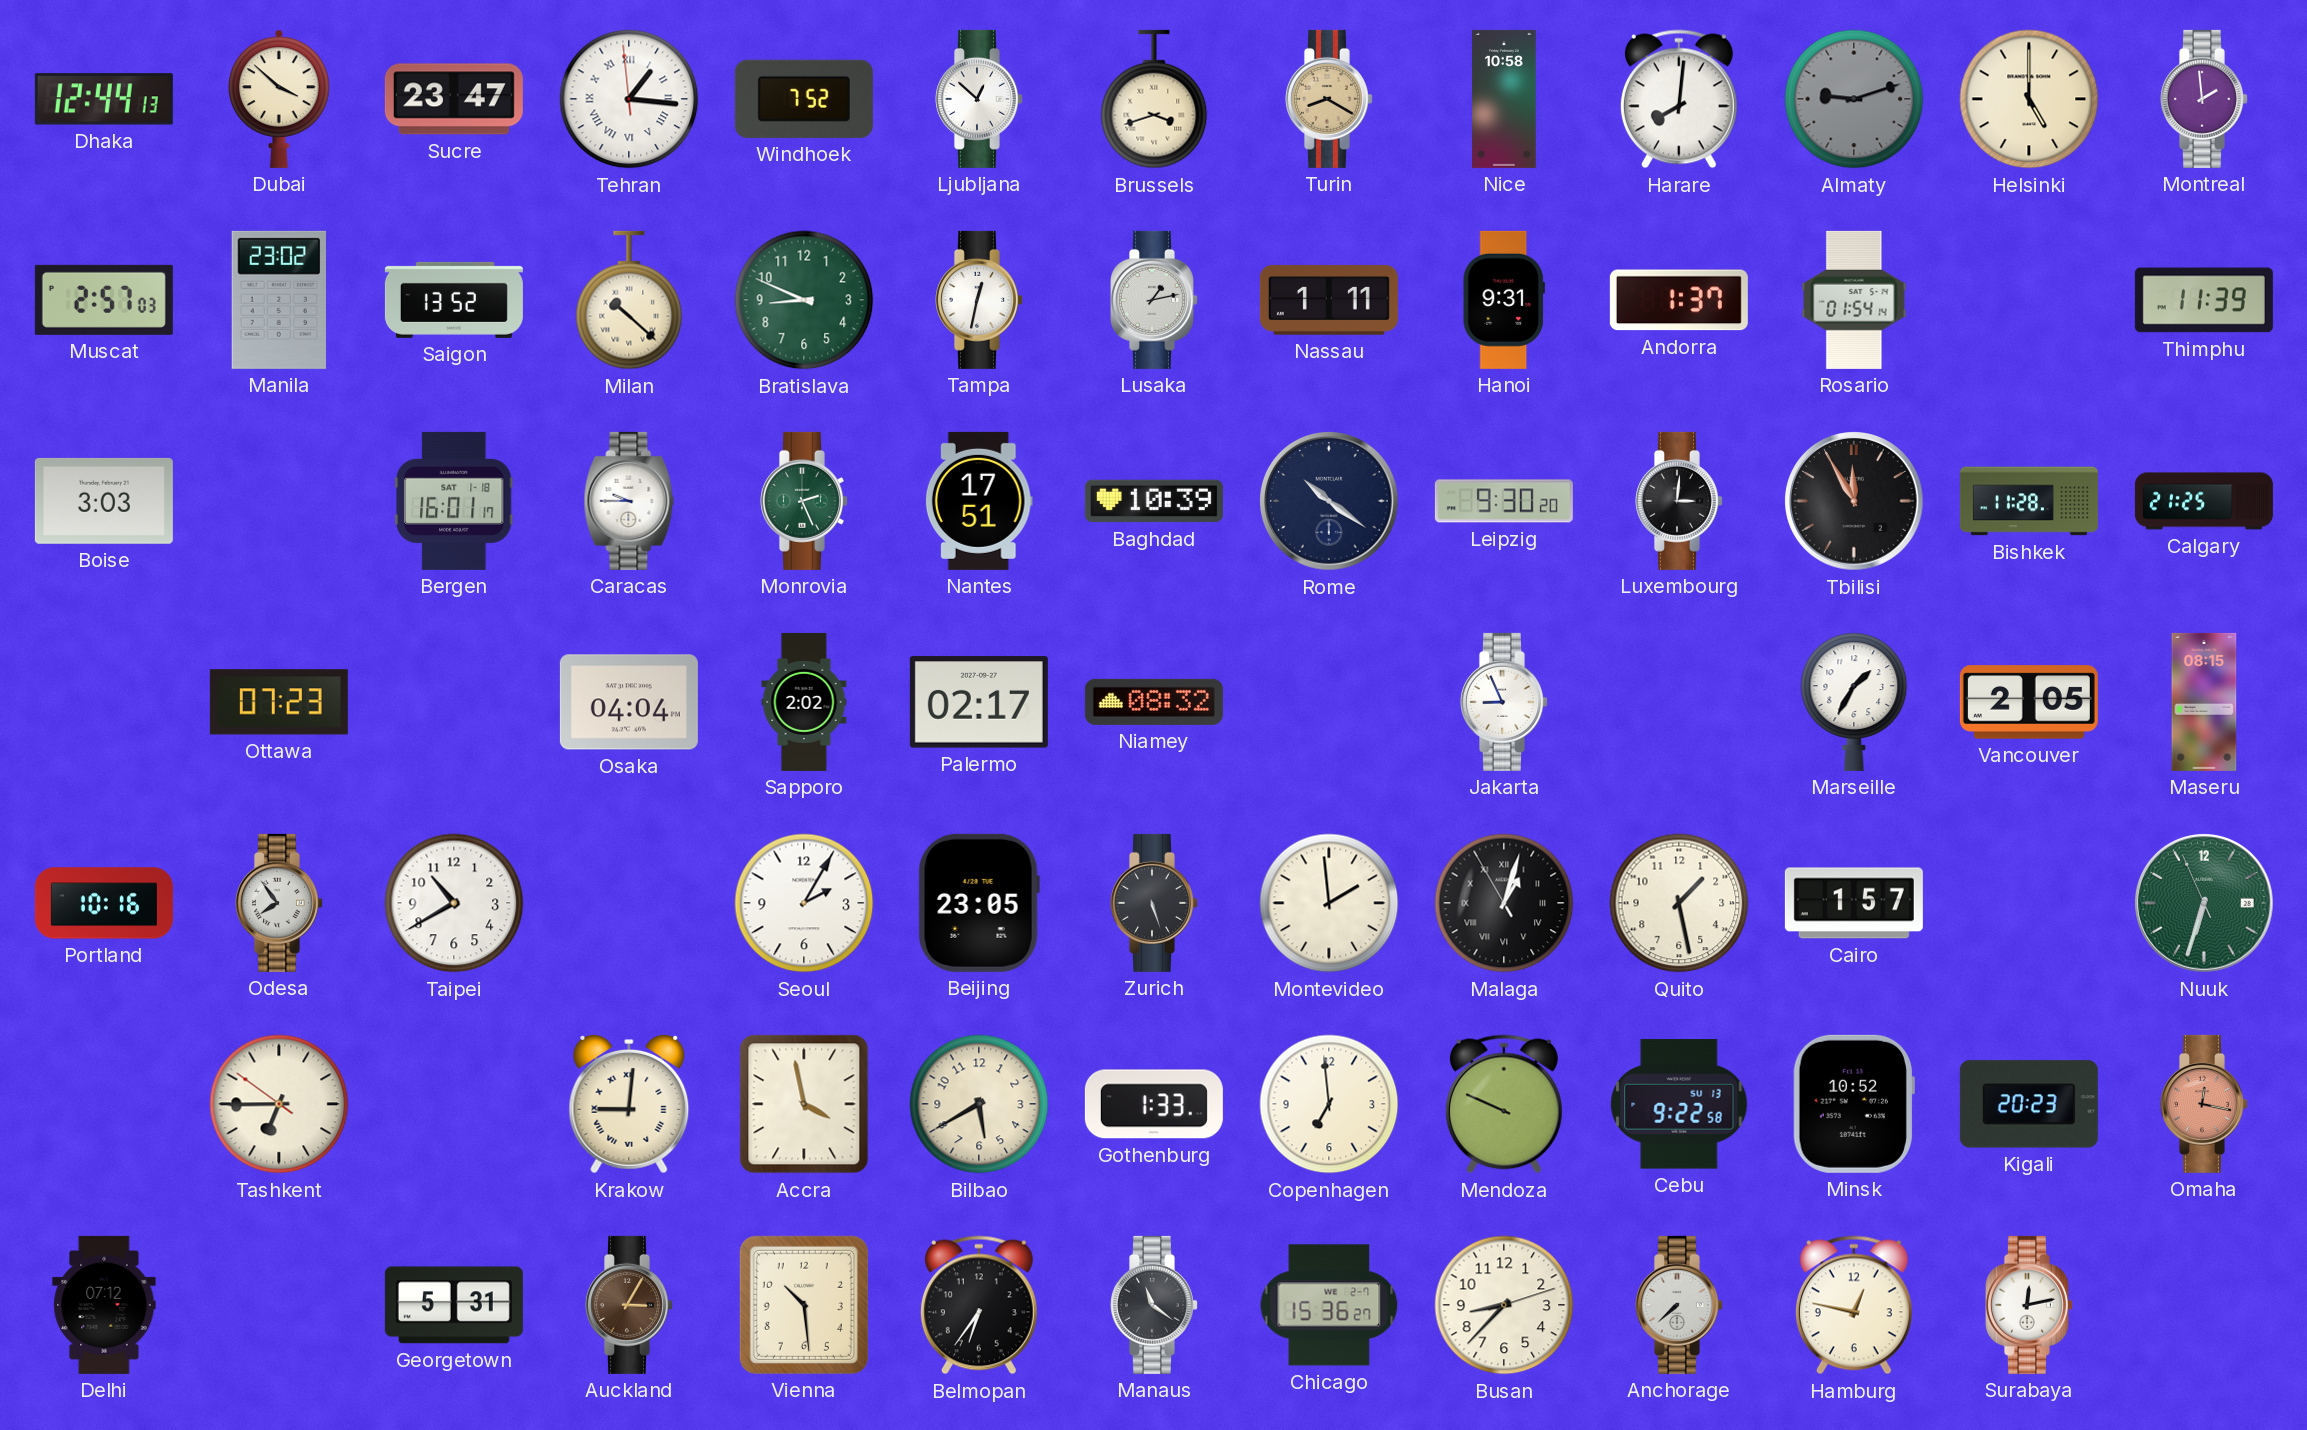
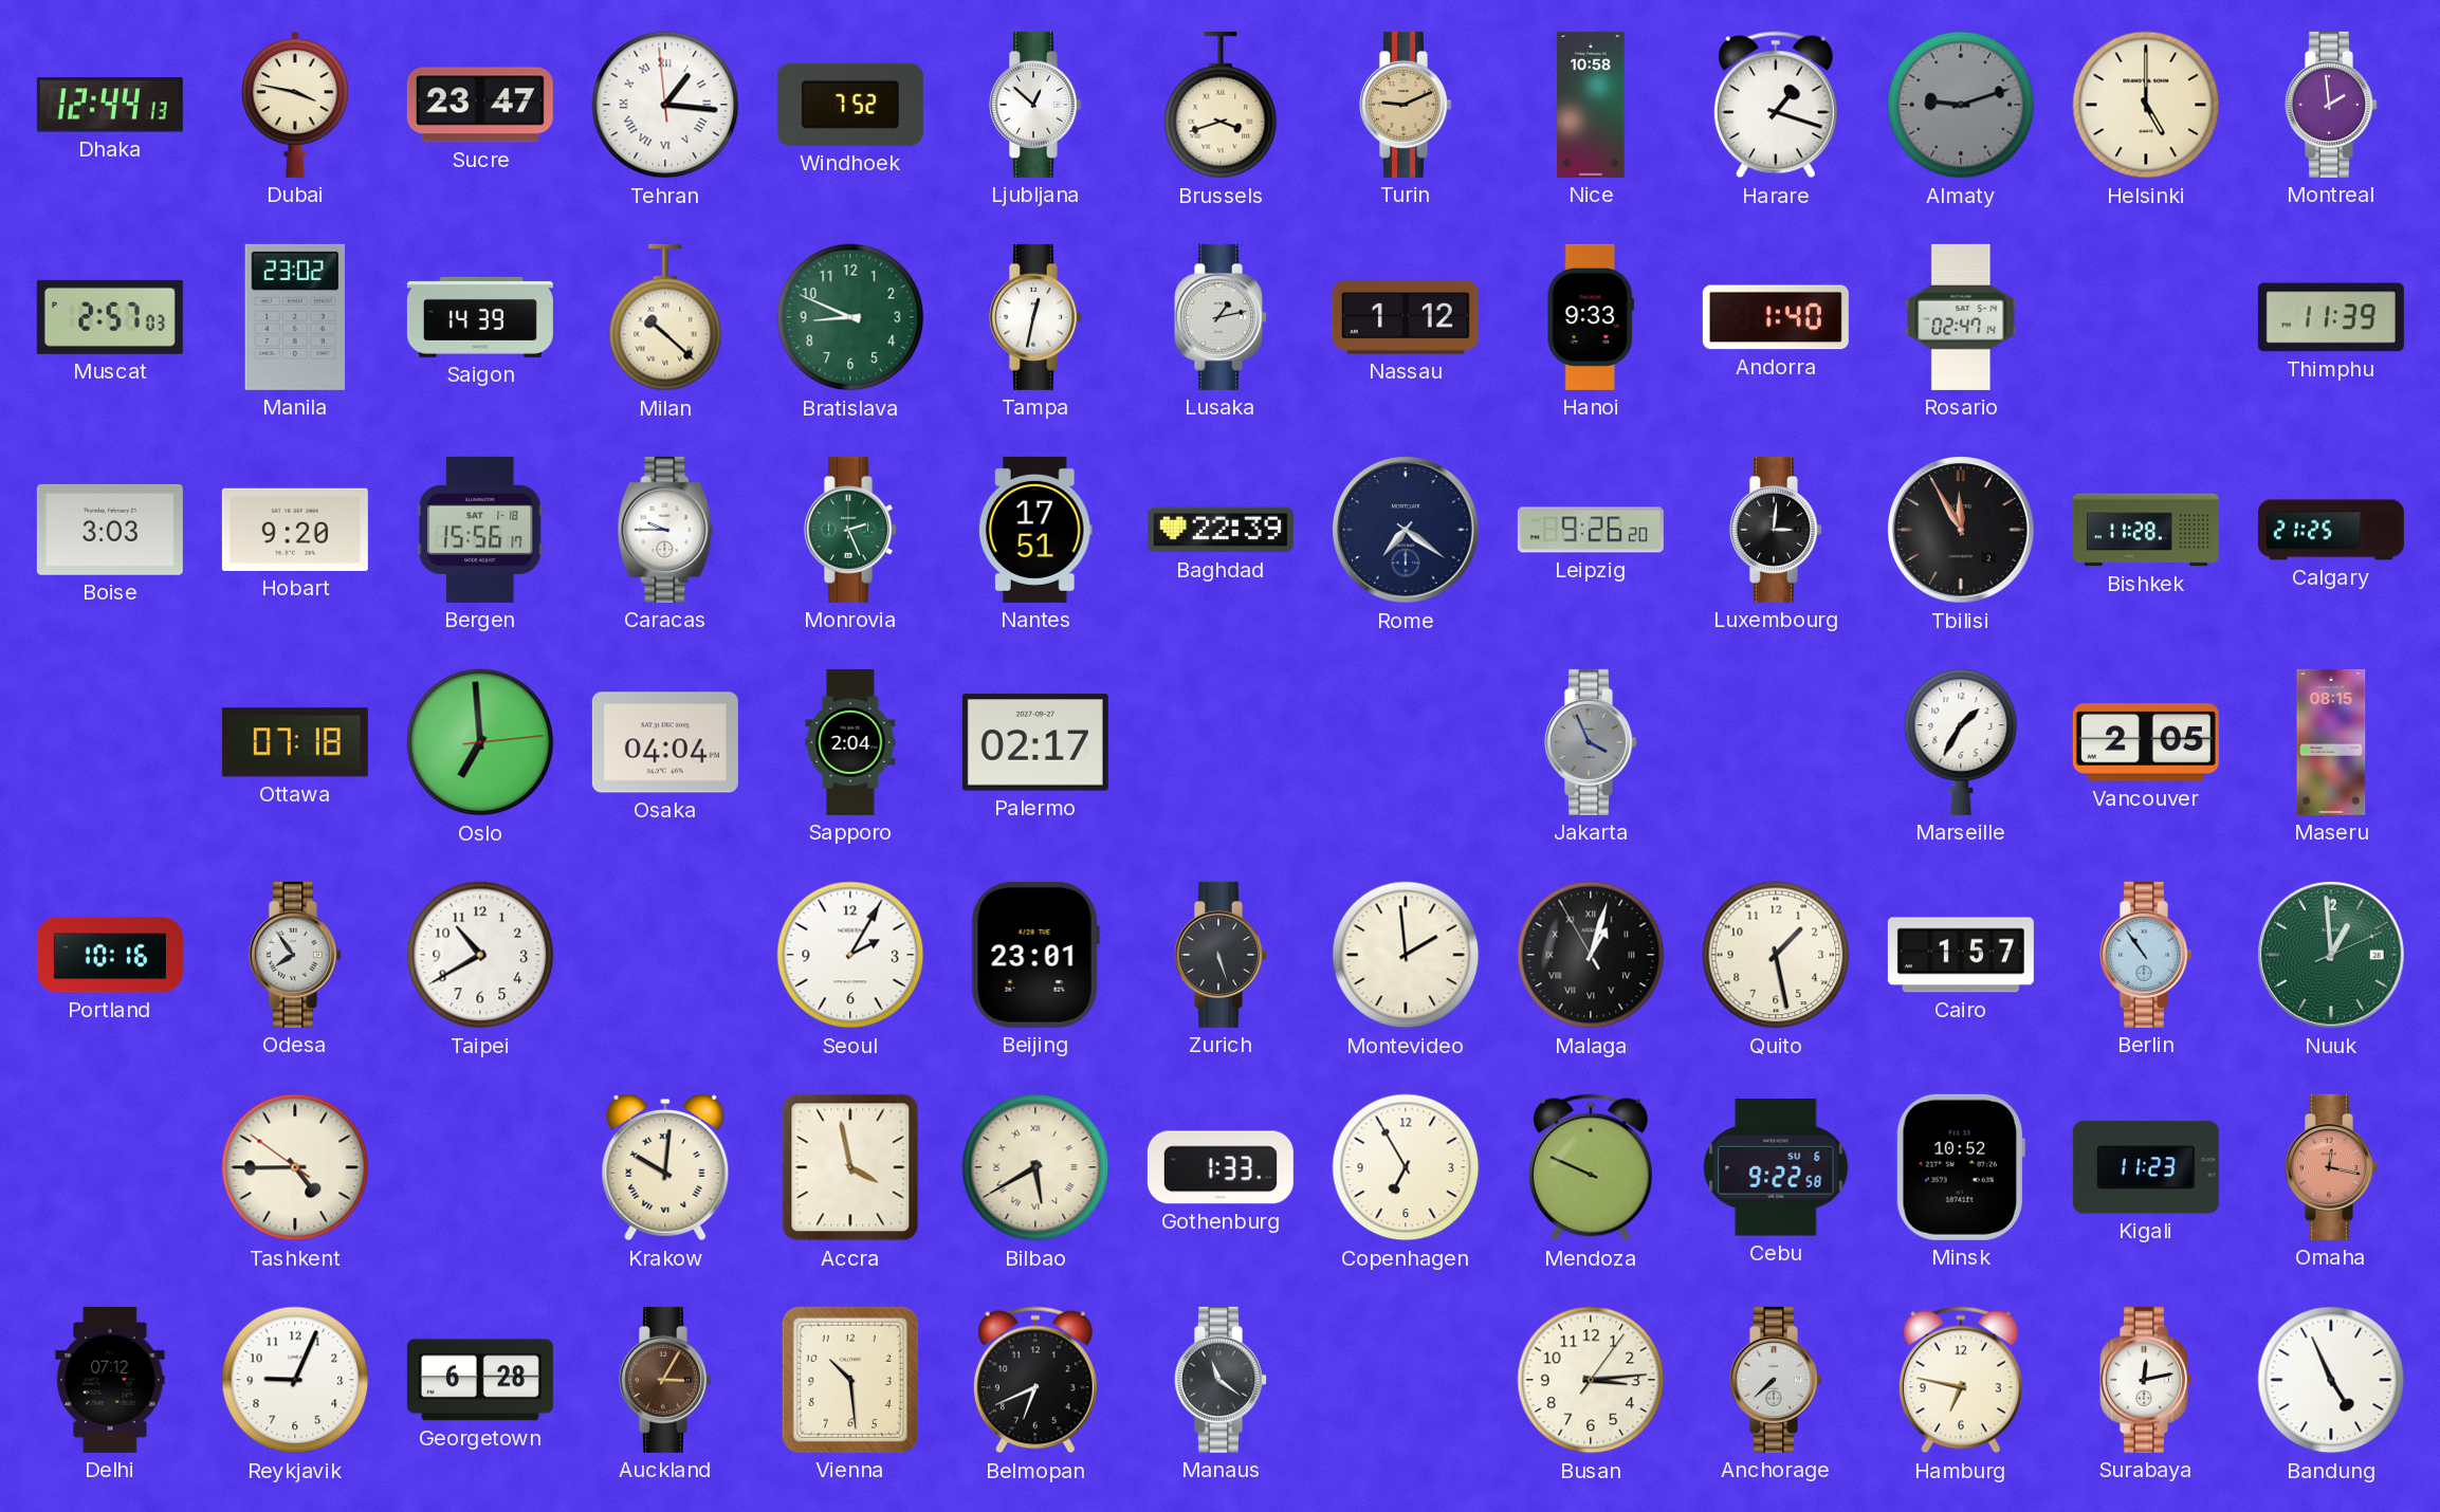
Dubai: 3:52 -> 3:47
Turin: 8:20 -> 9:11
Harare: 8:01 -> 1:18
Saigon: 13:52 -> 14:39
Nassau: 1:11 -> 1:12
Hanoi: 9:31 -> 9:33
Andorra: 1:37 -> 1:40
Rosario: 01:54 -> 02:47
Hobart: none -> 9:20
Bergen: 16:01 -> 15:56
Baghdad: 10:39 -> 22:39
Rome: 10:21 -> 7:21
Leipzig: 9:30 -> 9:26
Ottawa: 07:23 -> 07:18
Oslo: none -> 6:59
Sapporo: 2:02 -> 2:04
Niamey: 08:32 -> none
Jakarta: 8:56 -> 3:56
Jakarta dial: white -> grey
Beijing: 23:05 -> 23:01
Berlin: none -> 10:54
Nuuk: 6:32 -> 12:59
Tashkent: 6:44 -> 4:44
Krakow: 9:01 -> 10:01
Bilbao numerals: Arabic -> Roman
Copenhagen: 6:59 -> 6:55
Cebu date: SU 13 -> SU 6
Kigali: 20:23 -> 11:23
Reykjavik: none -> 9:04
Georgetown: 5:31 -> 6:28
Belmopan: 6:36 -> 6:41
Chicago: 15:36 -> none
Busan: 8:37 -> 3:14
Hamburg: 12:47 -> 6:47
Bandung: none -> 4:56
